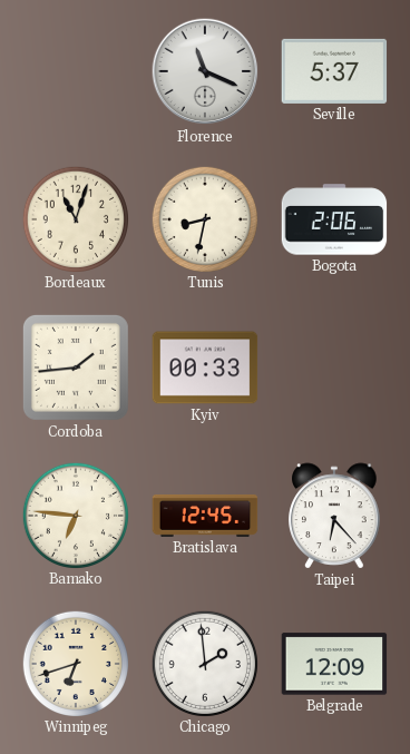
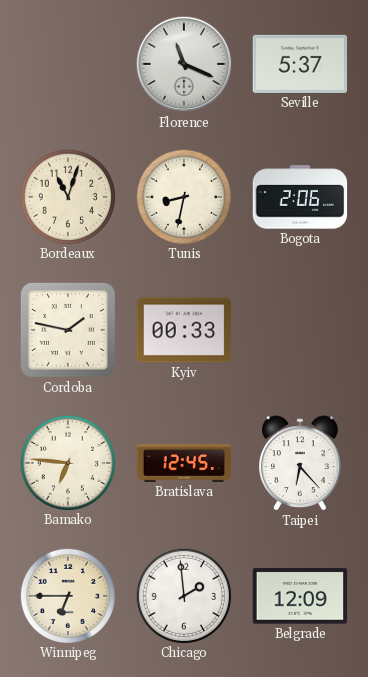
Cordoba: 1:44 -> 1:47
Winnipeg: 6:42 -> 6:45
